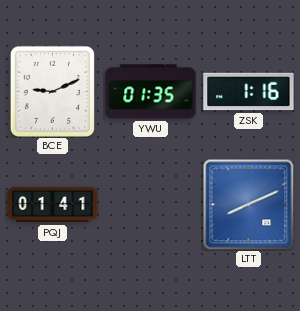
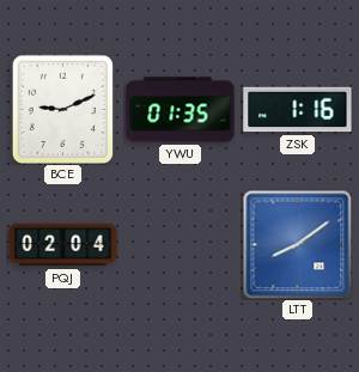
PQJ: 01:41 -> 02:04
LTT: 8:11 -> 8:09
